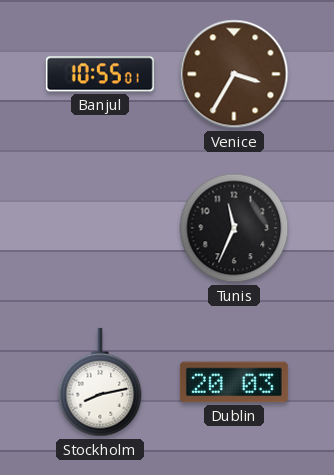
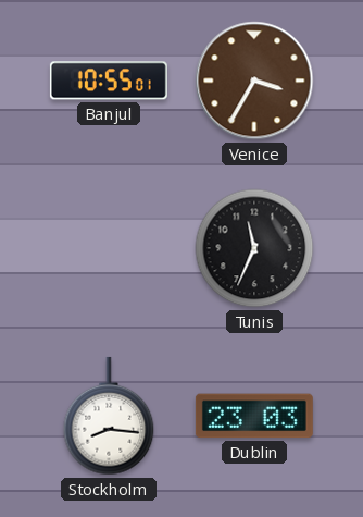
Stockholm: 8:13 -> 8:16
Dublin: 20:03 -> 23:03
